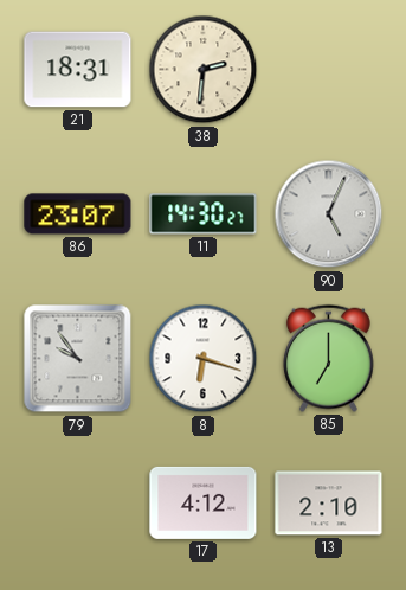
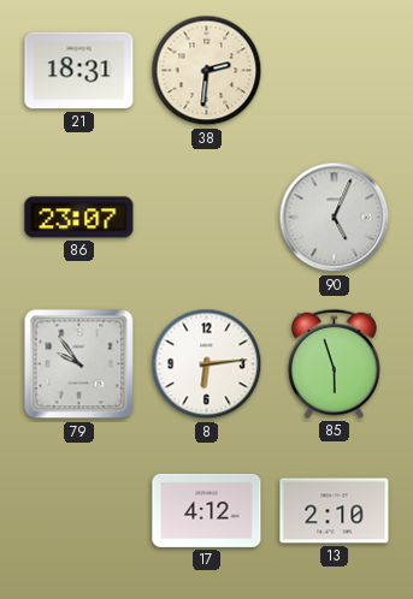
11: 14:30 -> none
8: 6:18 -> 6:14
85: 7:00 -> 5:57
